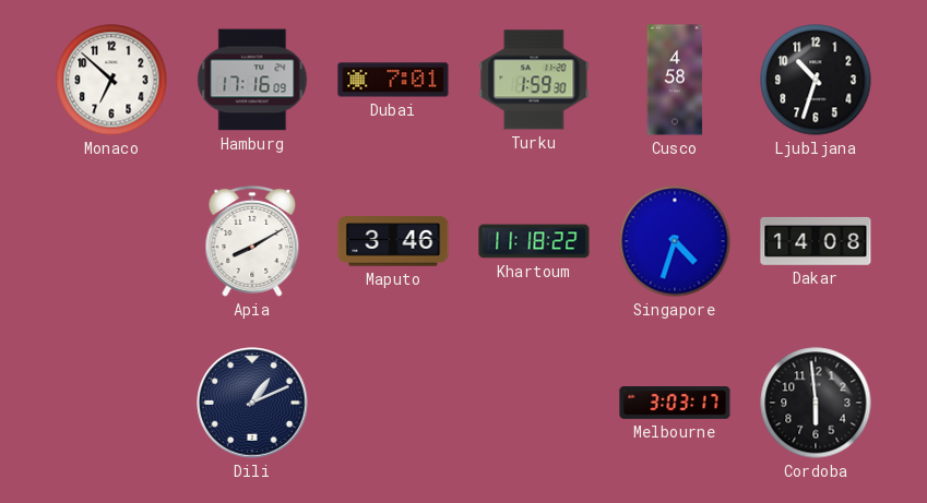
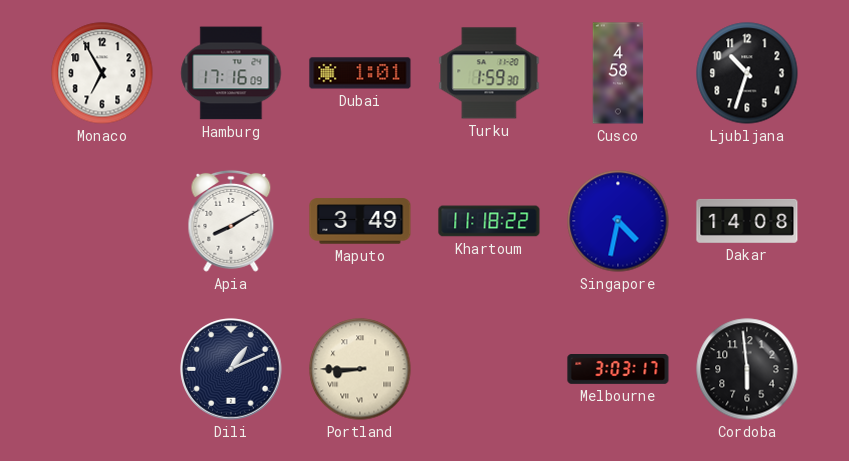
Monaco: 6:52 -> 6:55
Dubai: 7:01 -> 1:01
Maputo: 3:46 -> 3:49
Singapore: 4:33 -> 4:32
Portland: none -> 8:45
